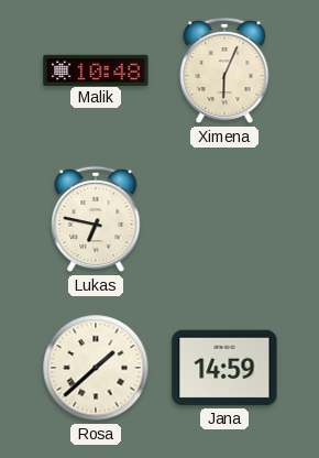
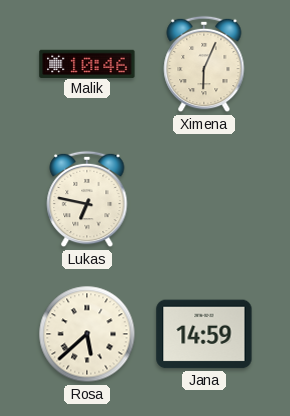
Malik: 10:48 -> 10:46
Rosa: 1:38 -> 5:38
